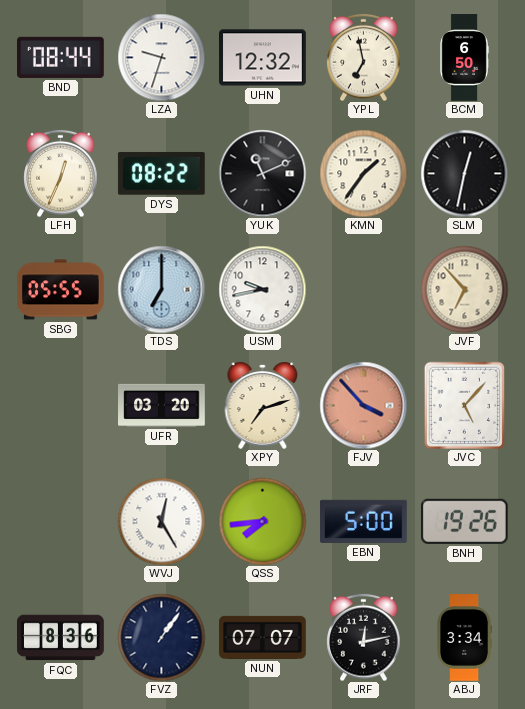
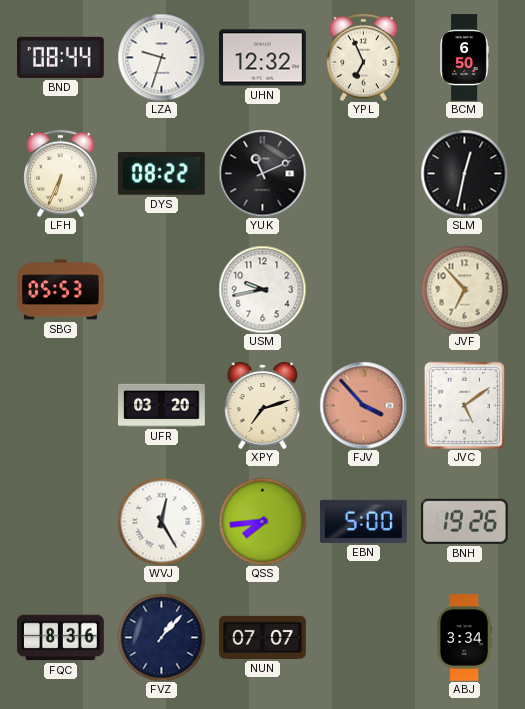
YPL: 6:58 -> 6:56
LFH: 12:34 -> 6:34
KMN: 1:36 -> none
SBG: 05:55 -> 05:53
TDS: 7:00 -> none
JVC: 5:07 -> 5:09
FVZ: 1:06 -> 1:07
JRF: 12:13 -> none
